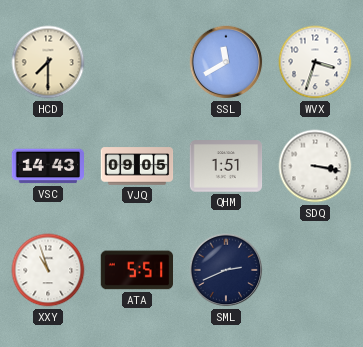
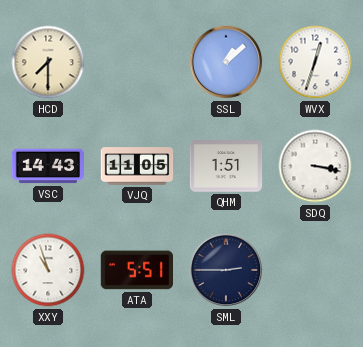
SSL: 11:40 -> 1:08
WVX: 3:33 -> 12:33
VJQ: 09:05 -> 11:05
SML: 2:41 -> 2:45
